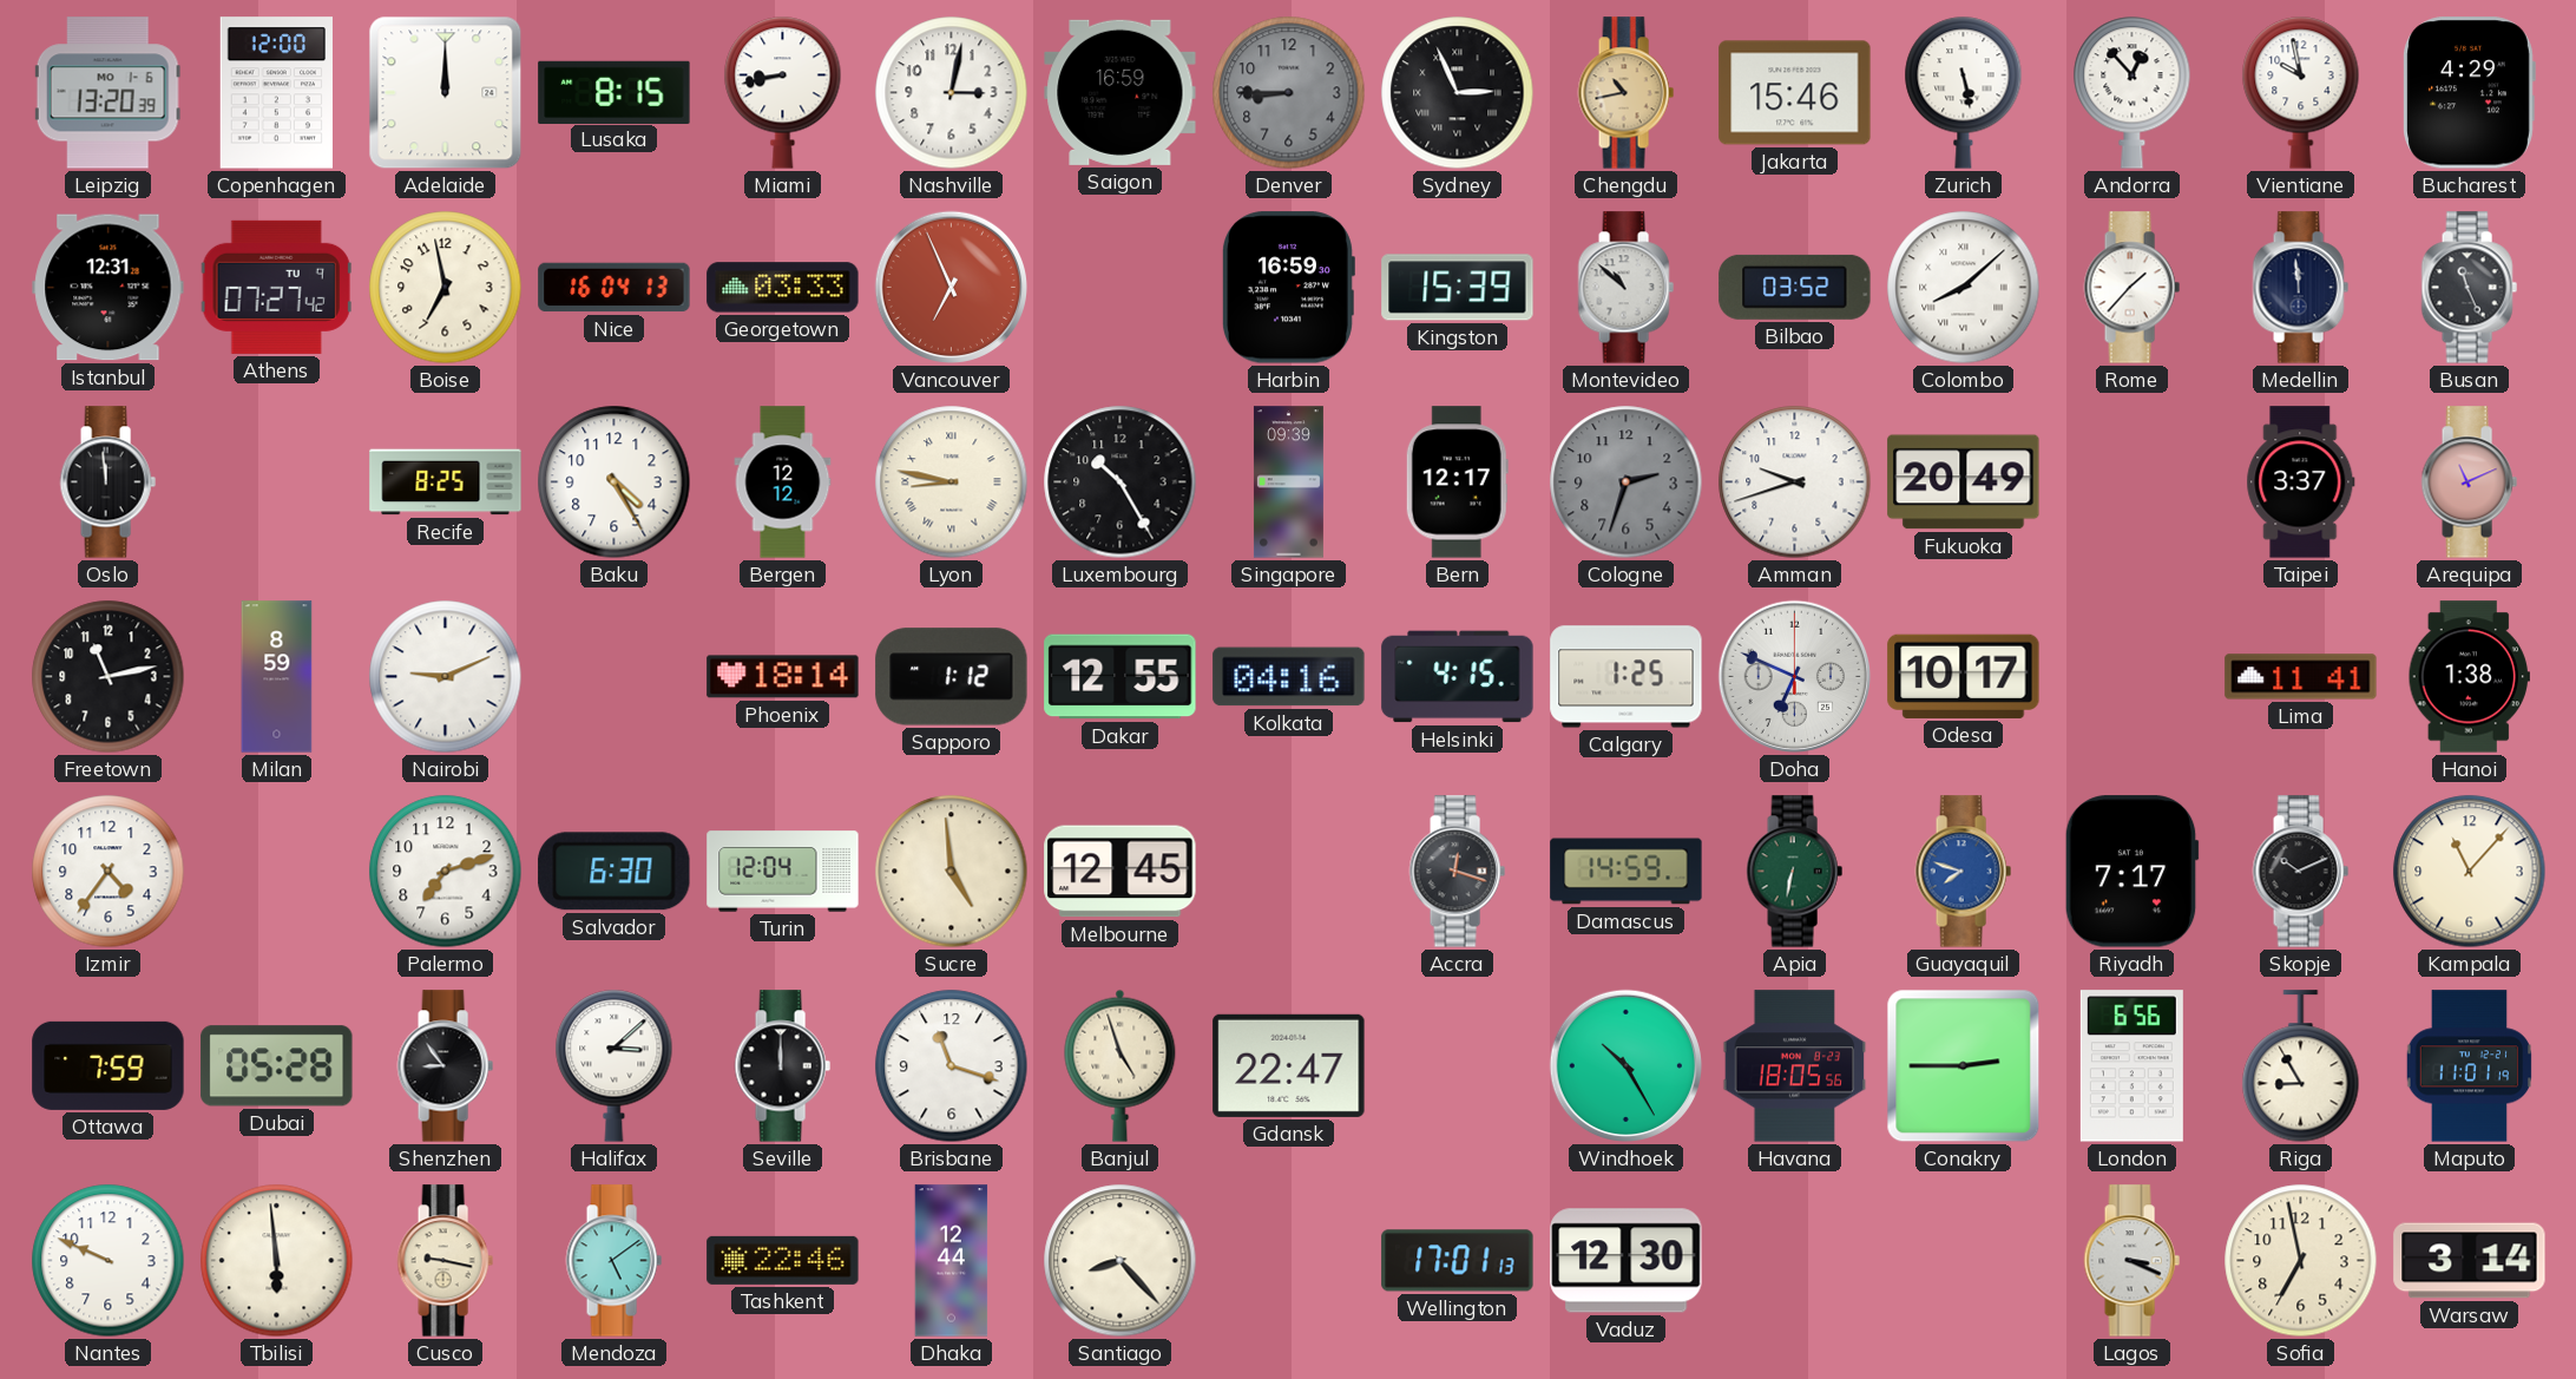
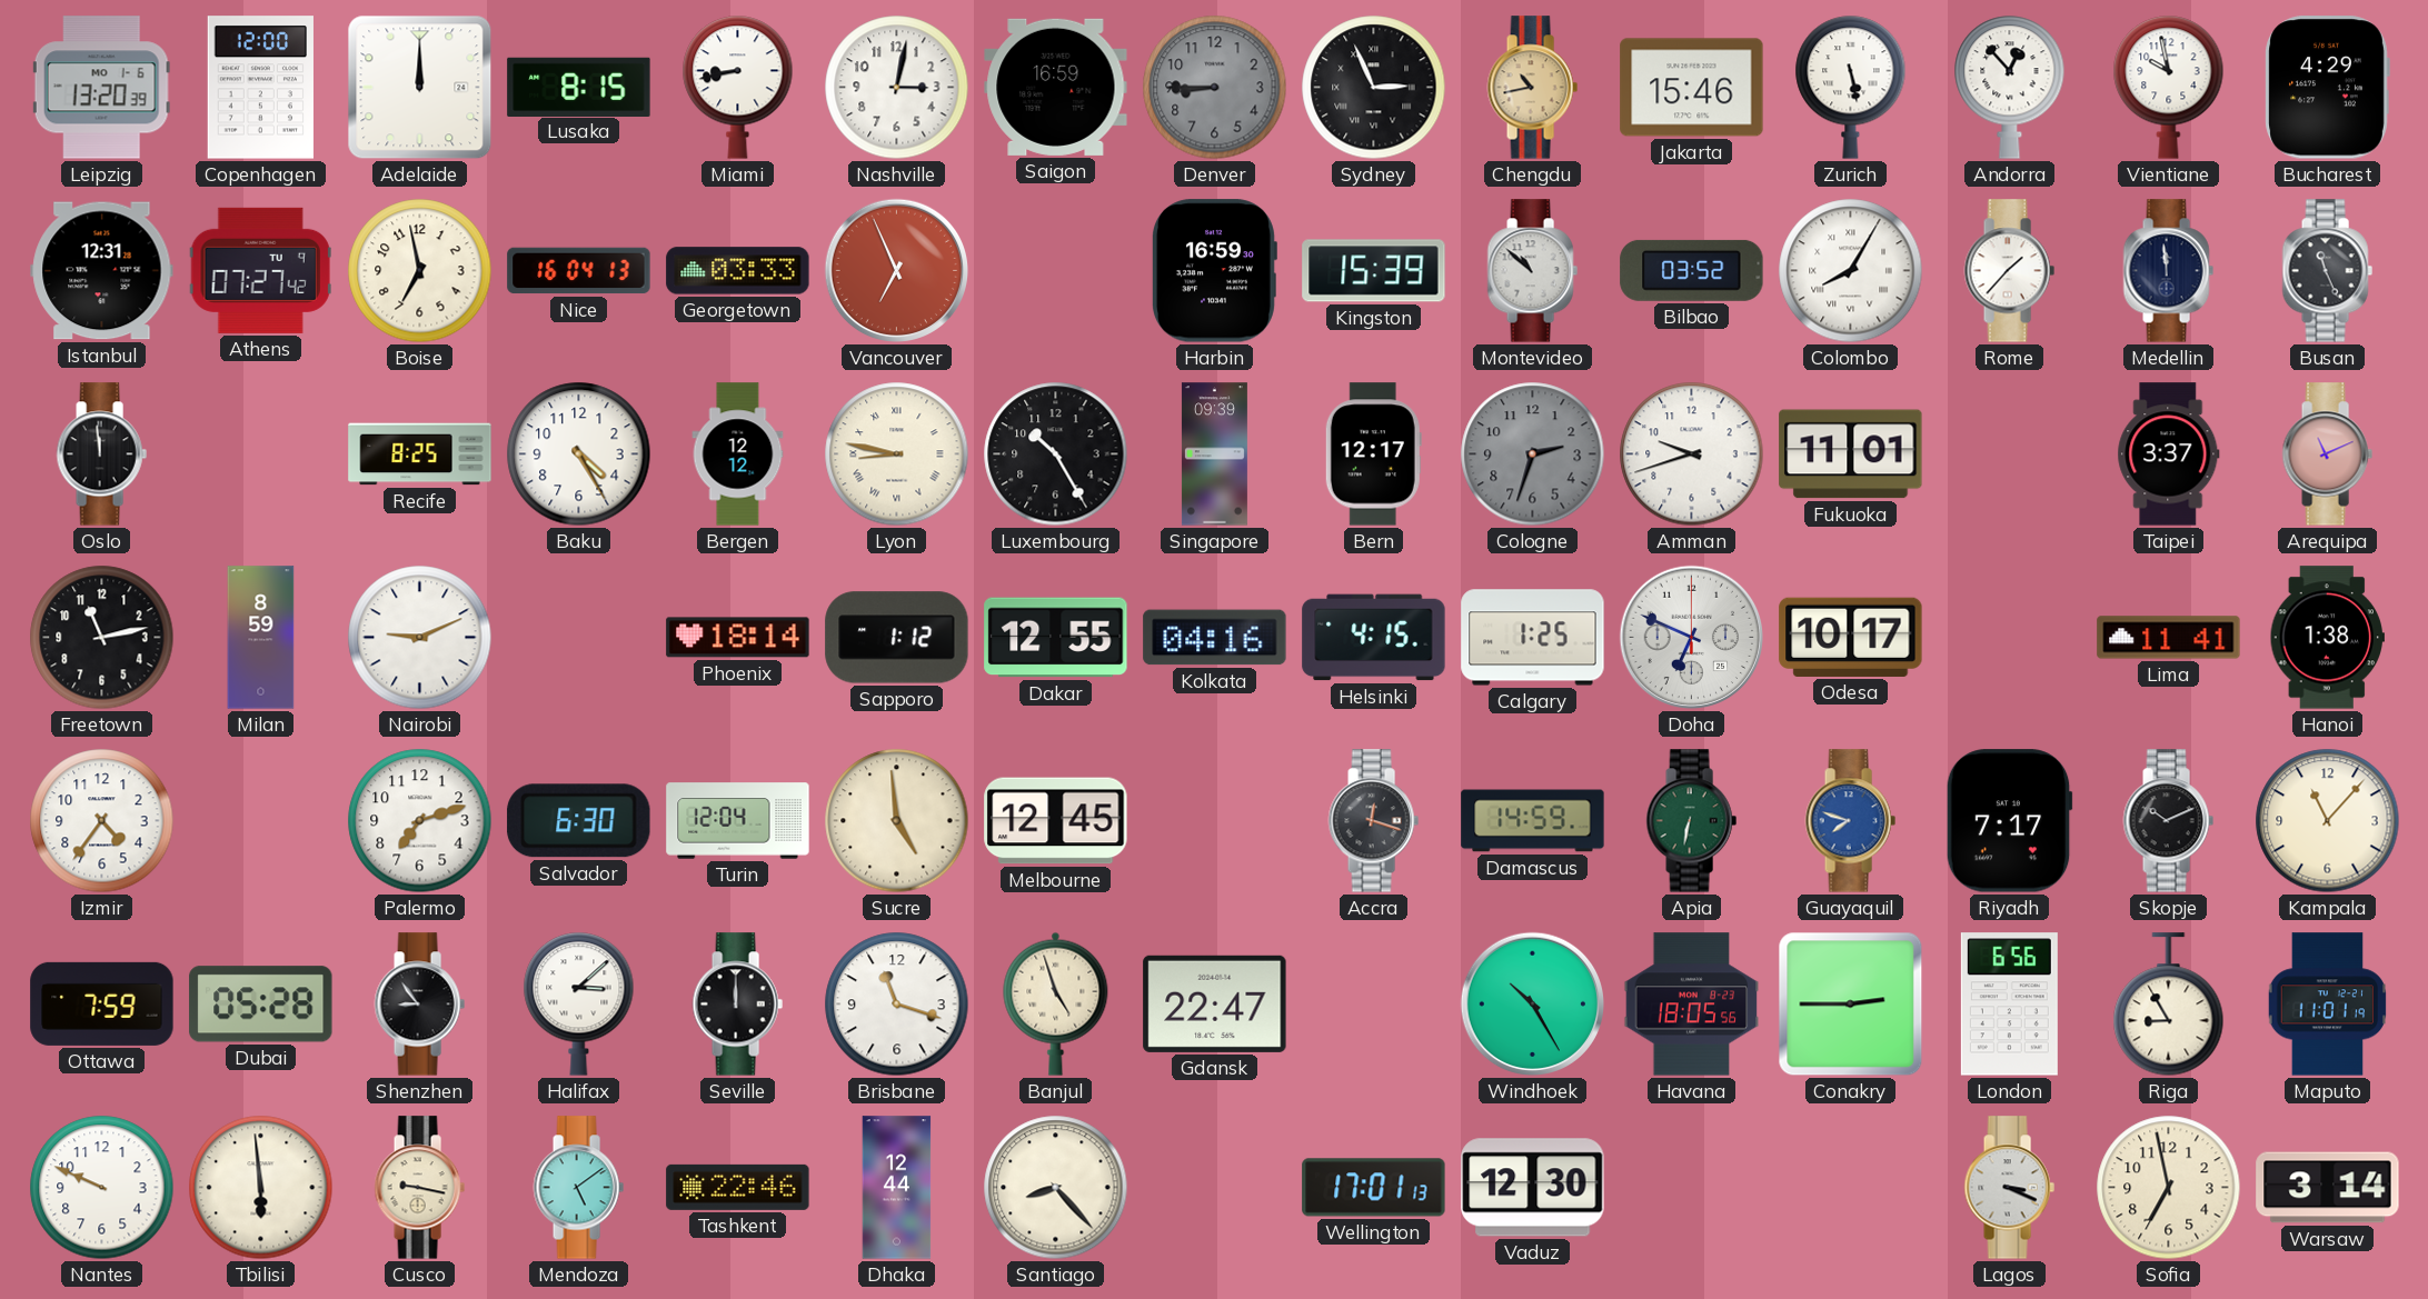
Colombo: 8:08 -> 8:05
Fukuoka: 20:49 -> 11:01
